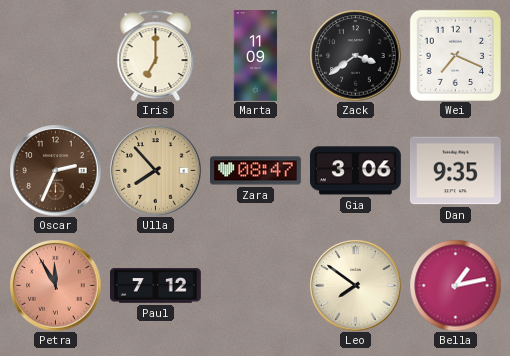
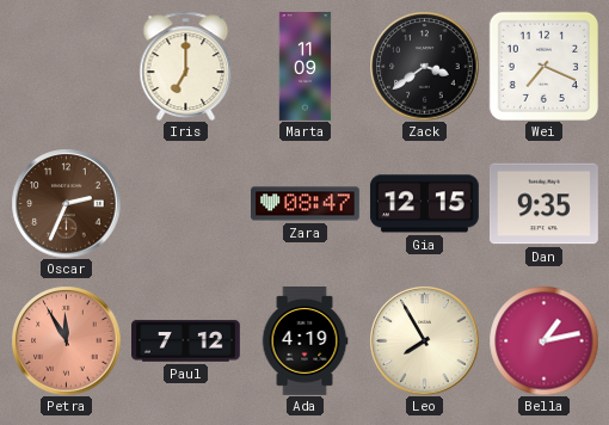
Ulla: 7:53 -> none
Gia: 3:06 -> 12:15
Ada: none -> 4:19
Leo: 7:51 -> 7:55
